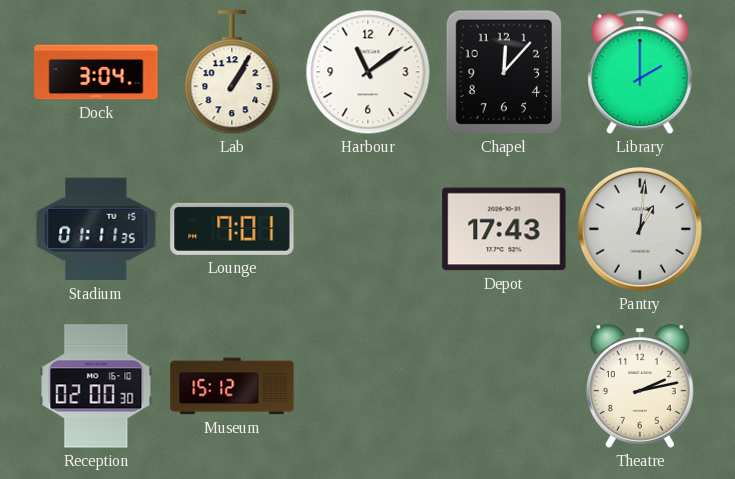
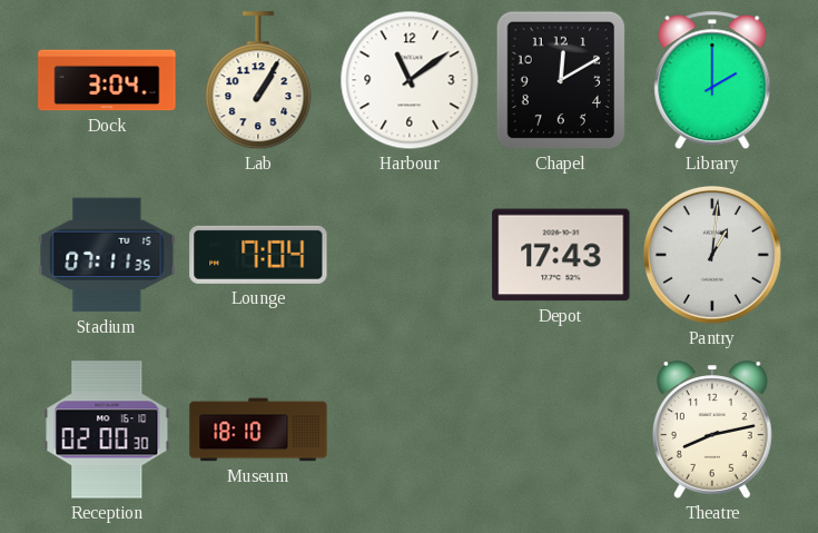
Chapel: 12:07 -> 12:10
Stadium: 01:11 -> 07:11
Lounge: 7:01 -> 7:04
Museum: 15:12 -> 18:10
Theatre: 2:13 -> 8:13
